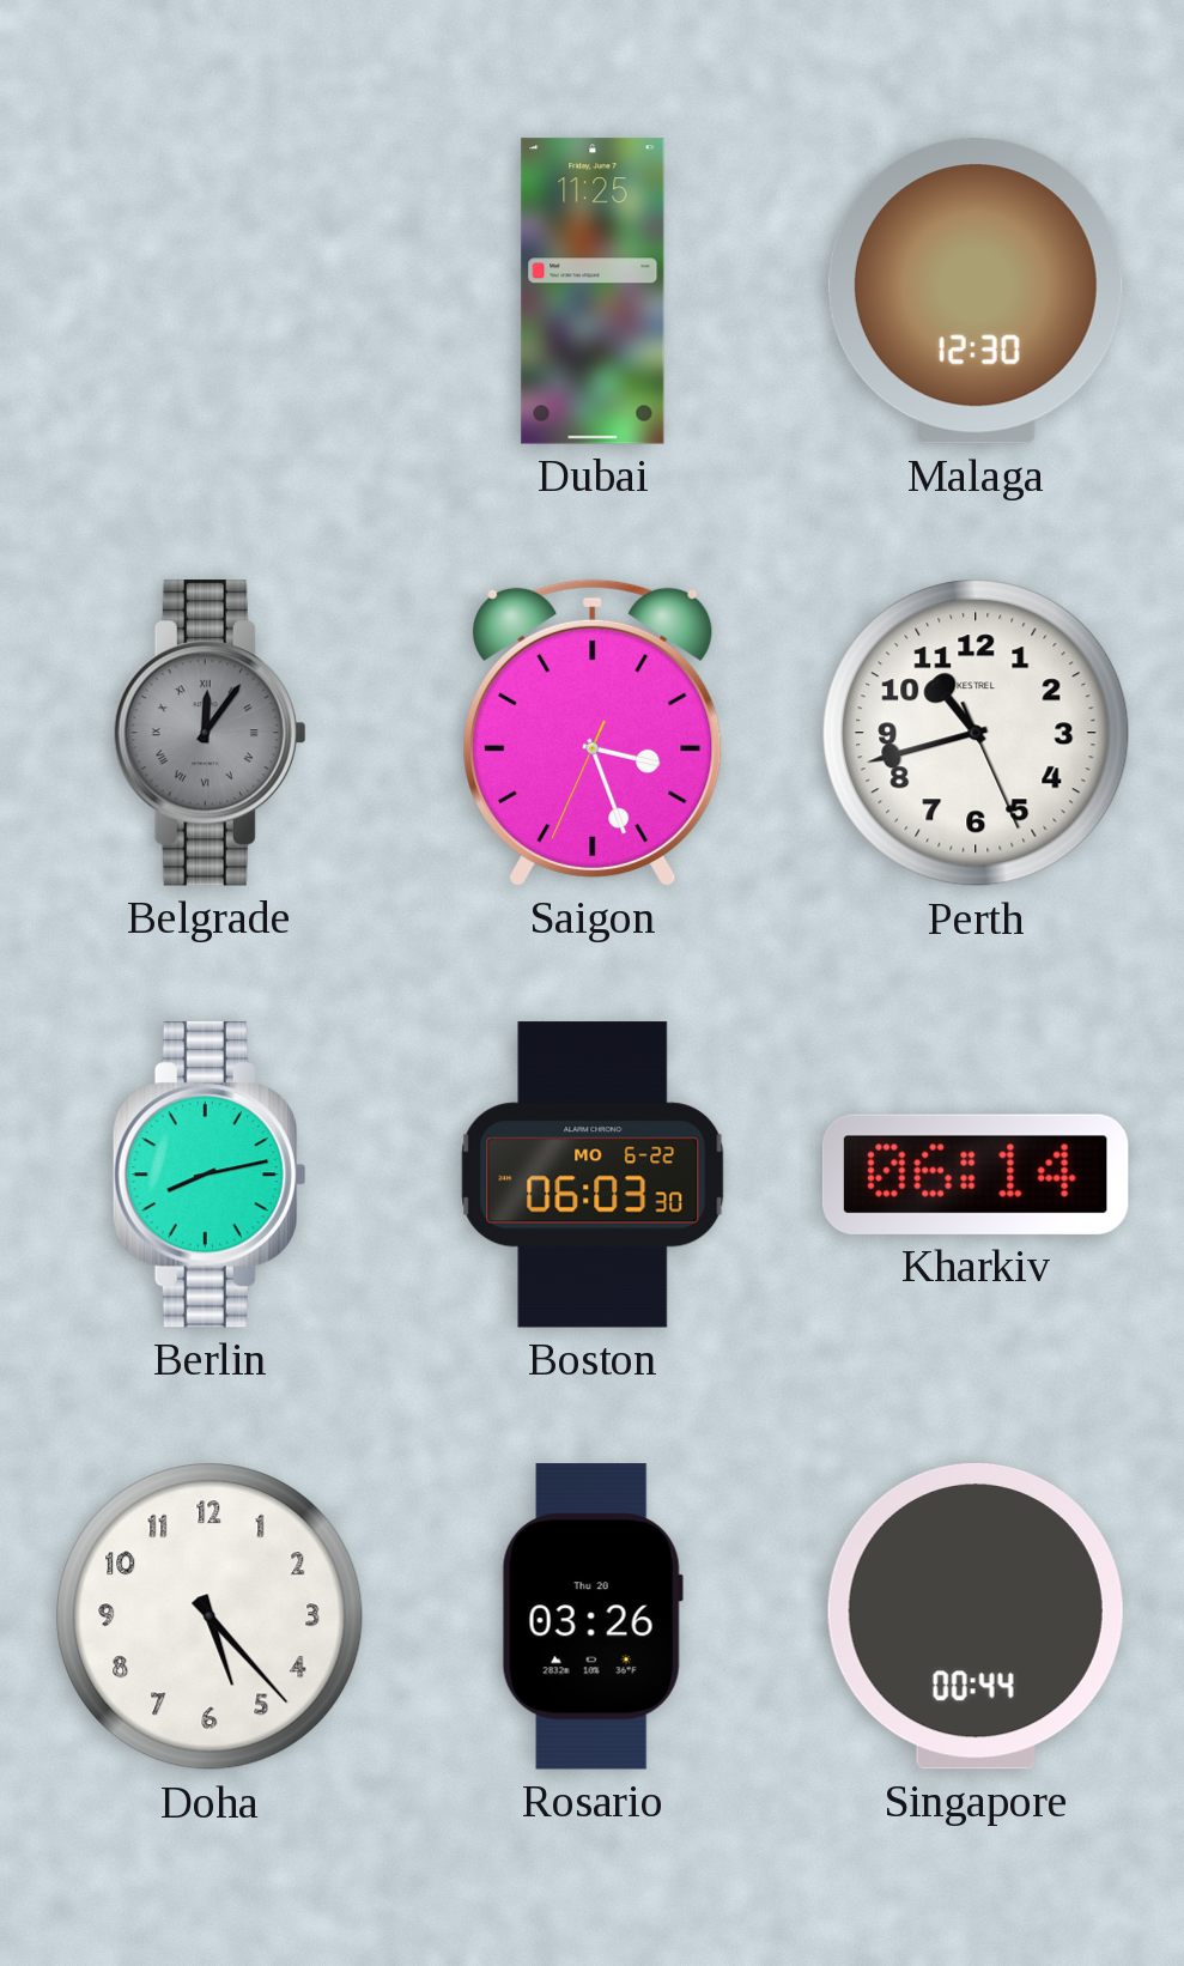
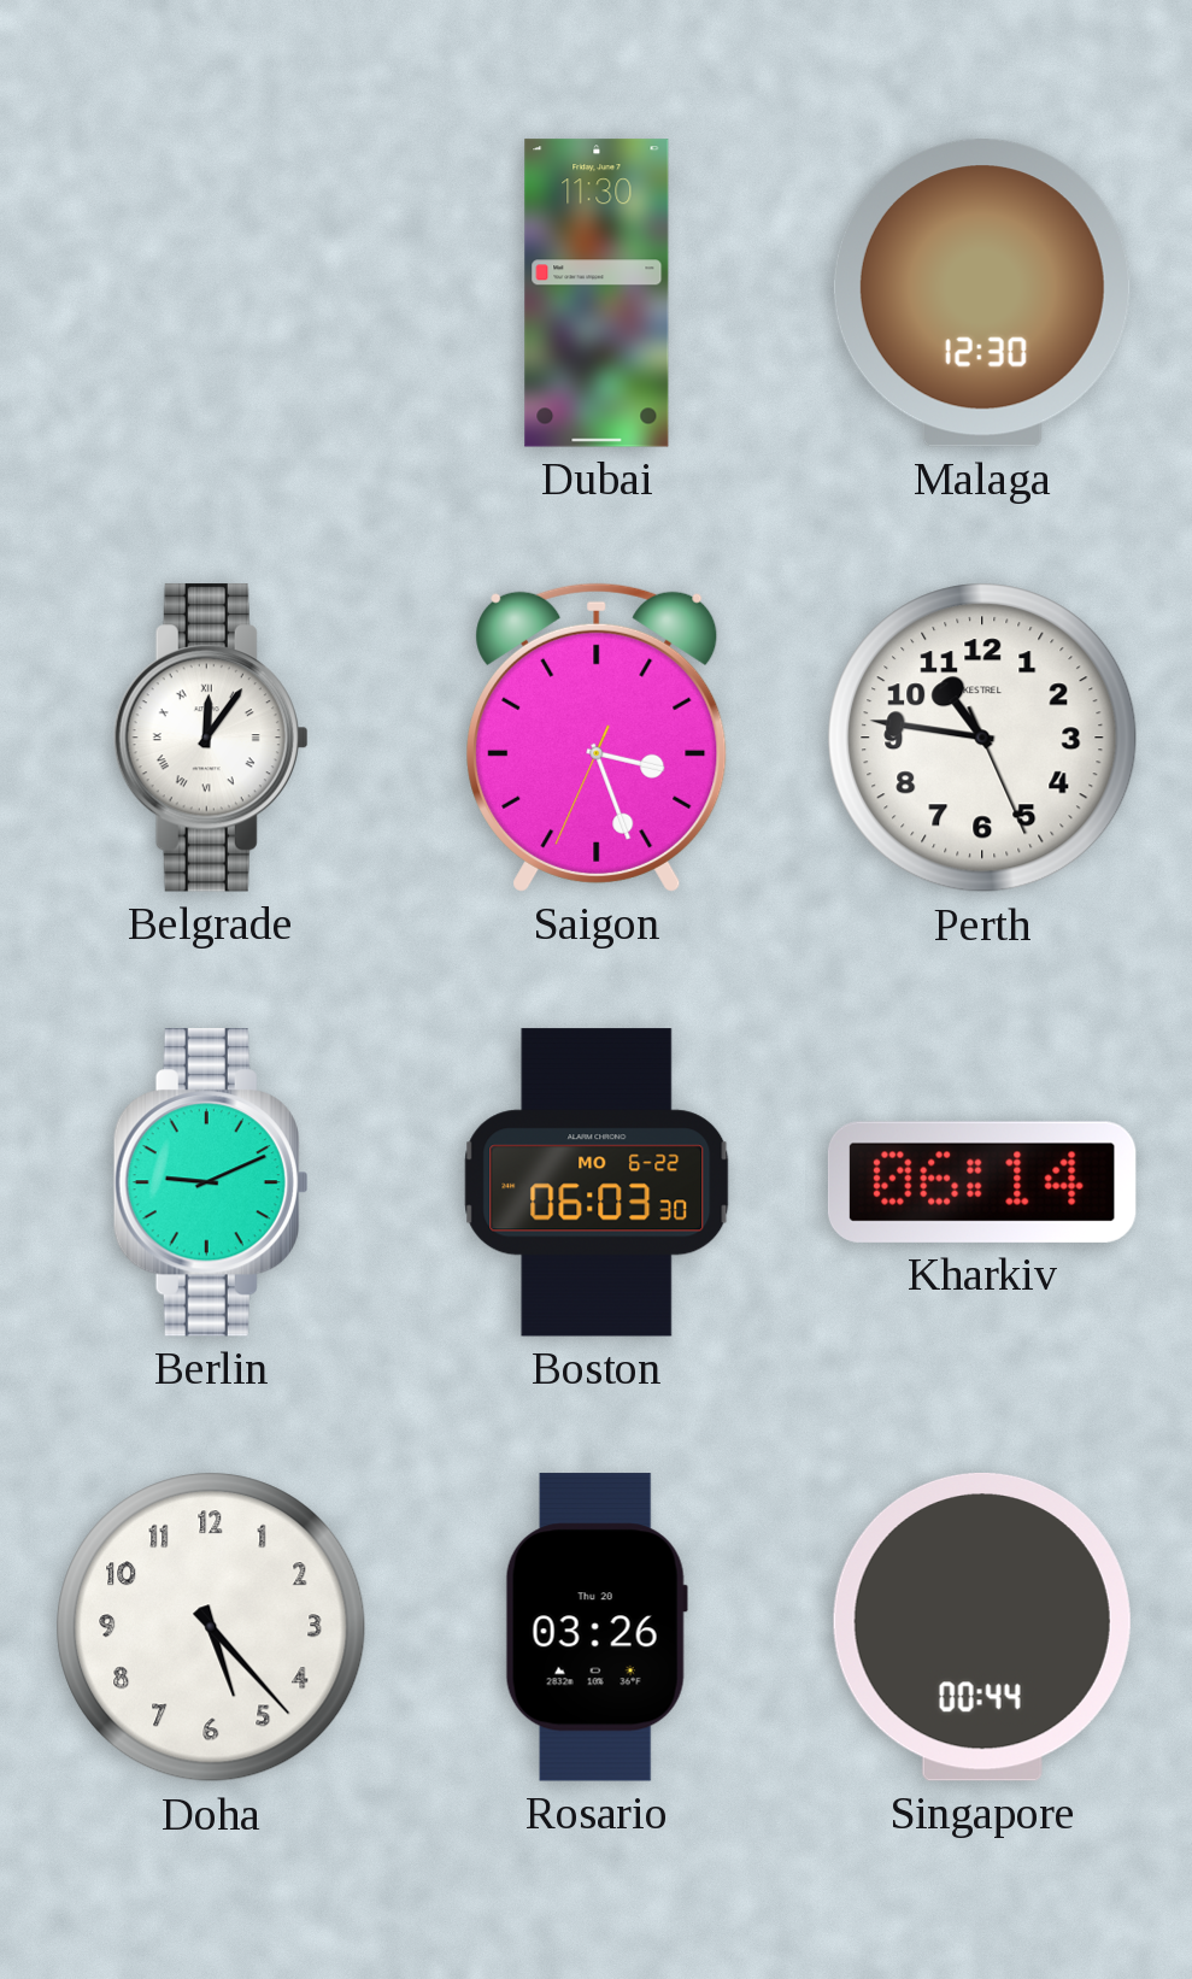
Dubai: 11:25 -> 11:30
Belgrade dial: grey -> white
Perth: 10:42 -> 10:46
Berlin: 8:13 -> 9:11
